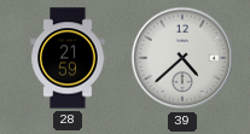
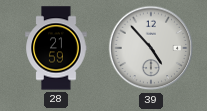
39: 4:38 -> 4:53
